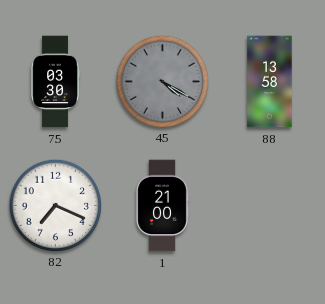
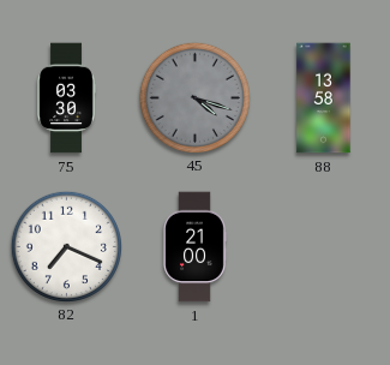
45: 4:20 -> 4:18
